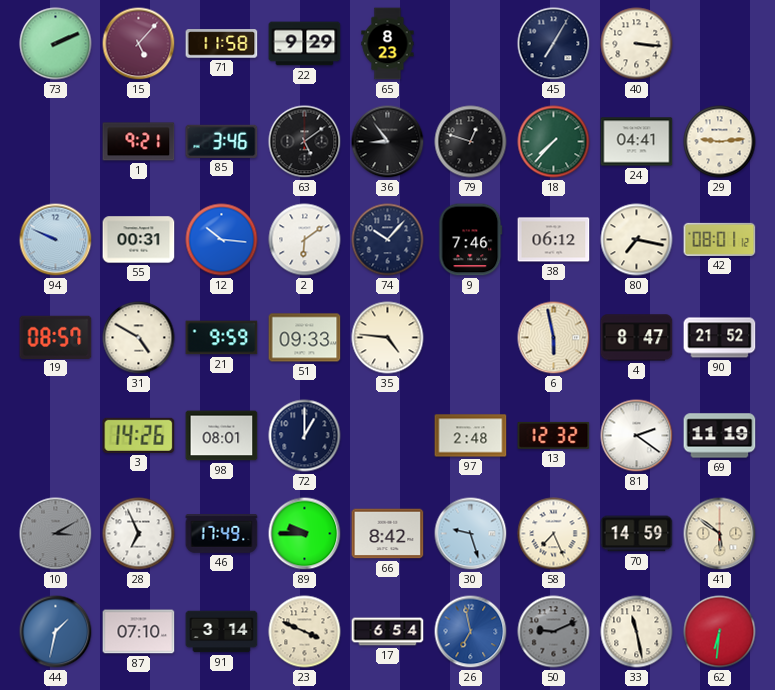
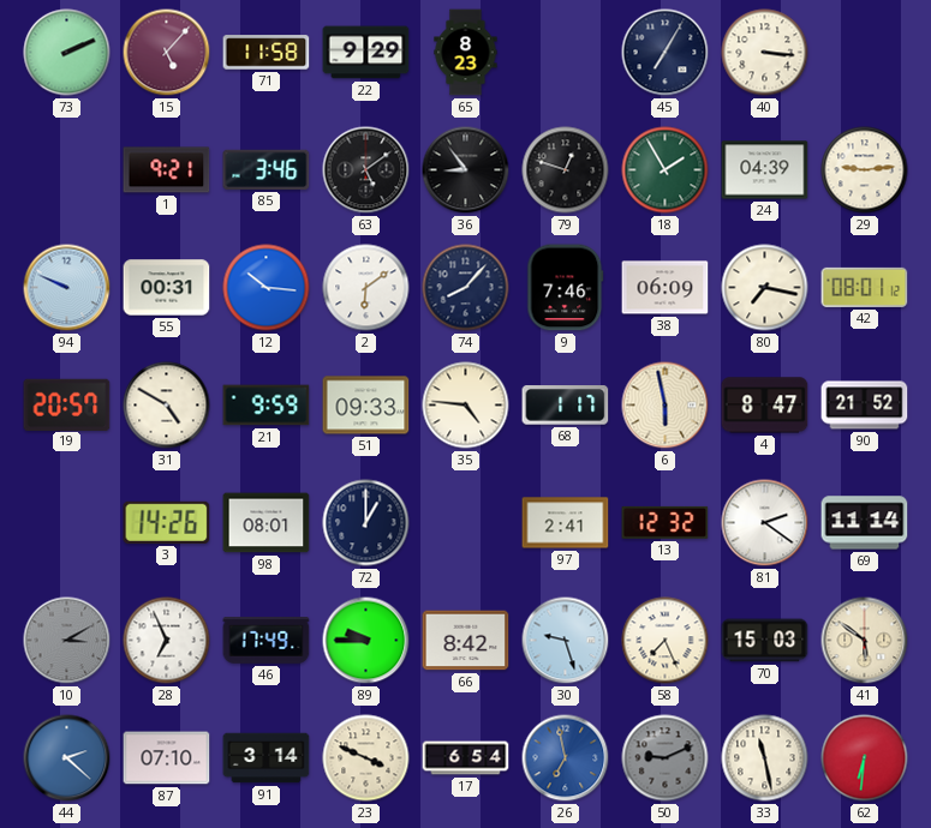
18: 7:37 -> 1:55
24: 04:41 -> 04:39
74: 10:07 -> 8:07
38: 06:12 -> 06:09
19: 08:57 -> 20:57
68: none -> 1:17
97: 2:48 -> 2:41
69: 11:19 -> 11:14
70: 14:59 -> 15:03
44: 1:32 -> 2:22
